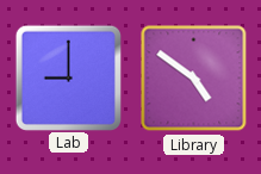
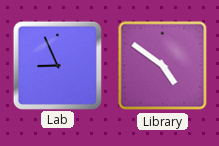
Lab: 9:00 -> 8:56
